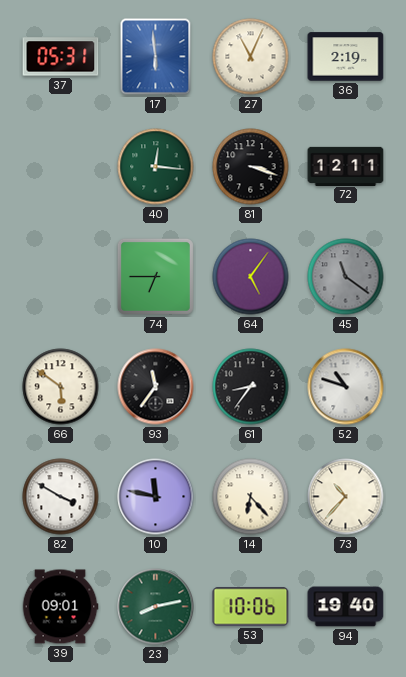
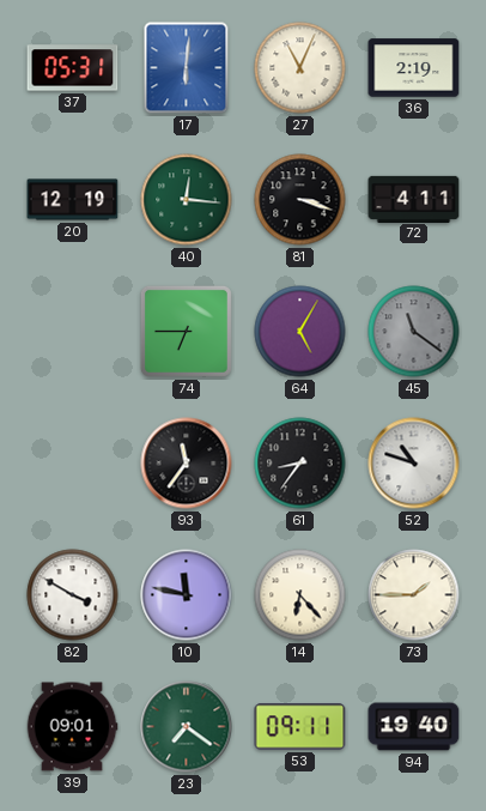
17: 5:59 -> 6:01
20: none -> 12:19
72: 12:11 -> 4:11
64: 5:06 -> 5:05
66: 5:51 -> none
73: 10:37 -> 1:45
23: 8:13 -> 7:21
53: 10:06 -> 09:11
